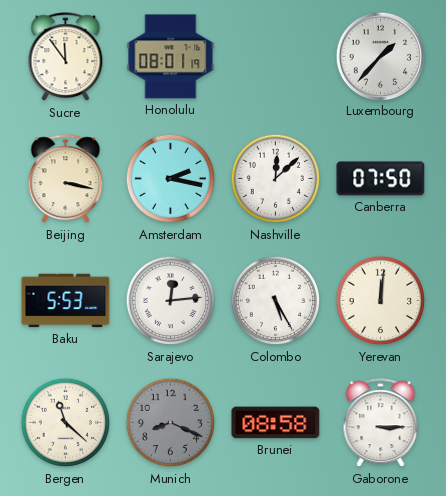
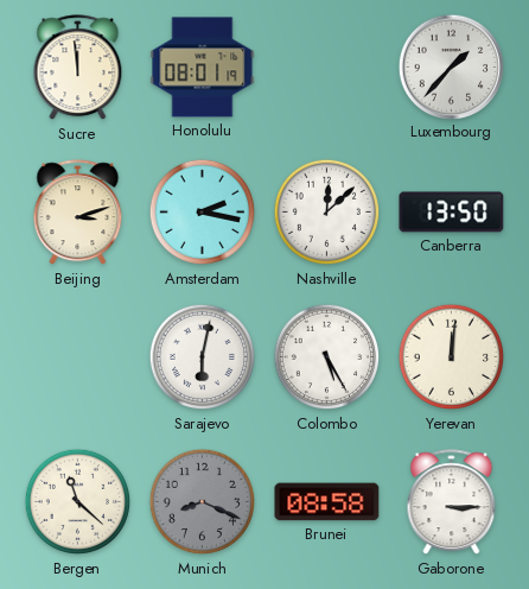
Sucre: 11:54 -> 11:59
Beijing: 3:17 -> 3:12
Canberra: 07:50 -> 13:50
Baku: 5:53 -> none
Sarajevo: 12:14 -> 6:02
